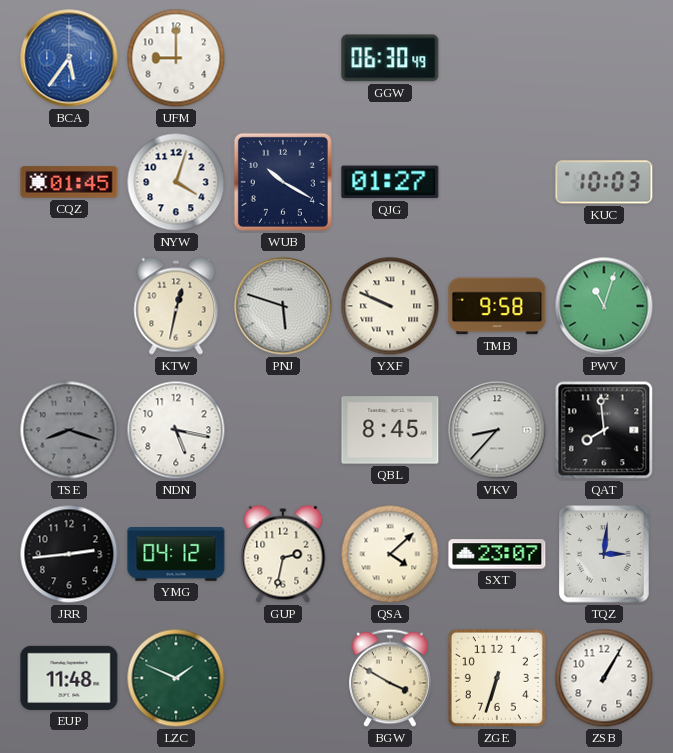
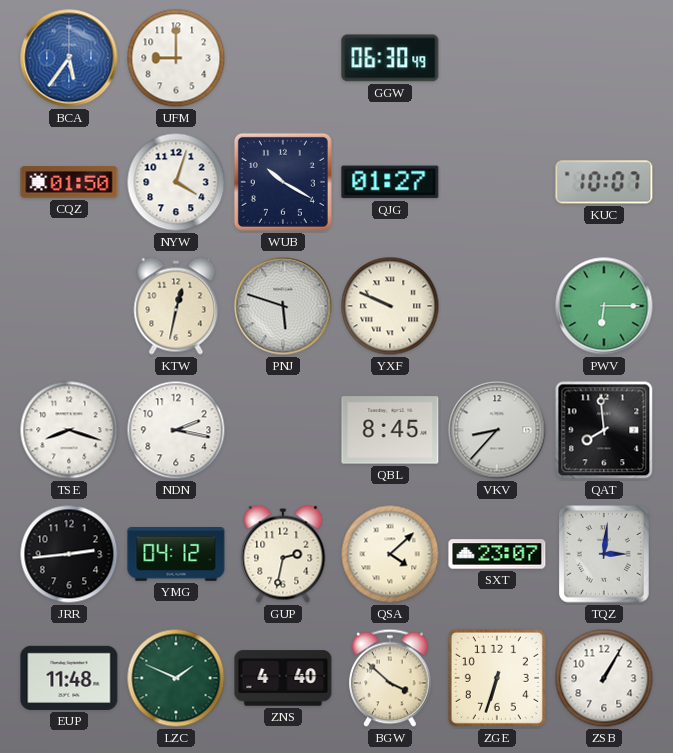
CQZ: 01:45 -> 01:50
KUC: 10:03 -> 10:07
TMB: 9:58 -> none
PWV: 11:03 -> 6:15
TSE dial: grey -> white
NDN: 5:17 -> 2:17
ZNS: none -> 4:40
BGW: 3:50 -> 3:52
